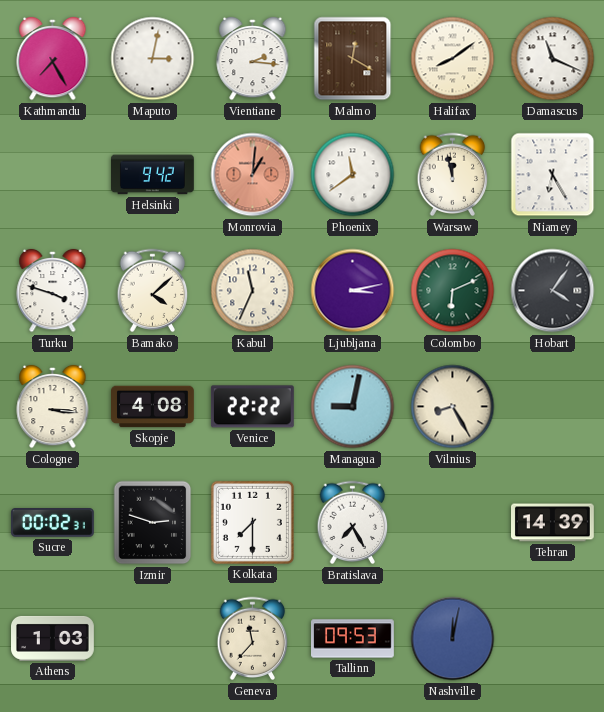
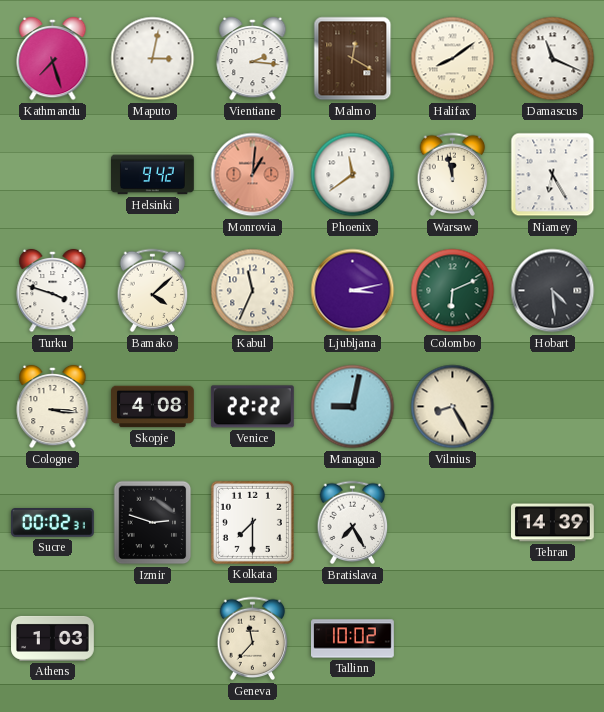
Kathmandu: 7:25 -> 7:27
Hobart: 4:06 -> 4:29
Tallinn: 09:53 -> 10:02
Nashville: 12:02 -> none
